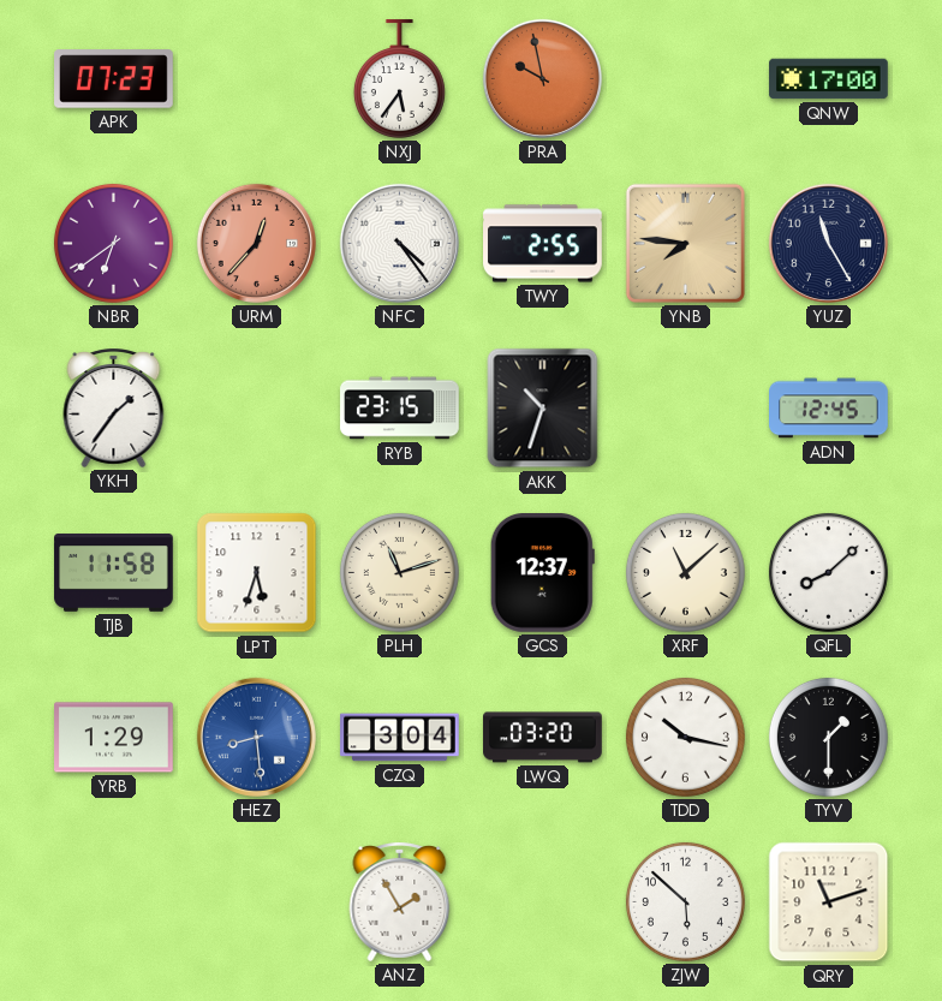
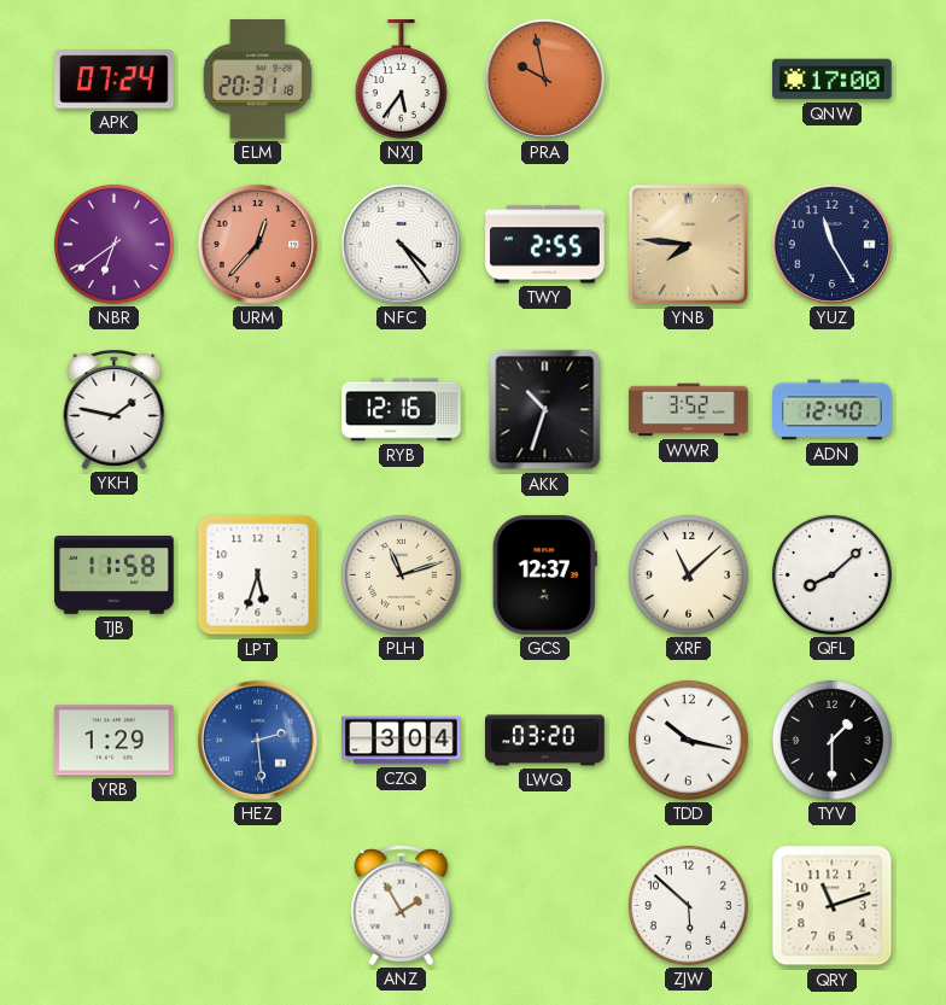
APK: 07:23 -> 07:24
ELM: none -> 20:31
YKH: 1:36 -> 1:47
RYB: 23:15 -> 12:16
WWR: none -> 3:52
ADN: 12:45 -> 12:40
HEZ: 8:29 -> 2:29
